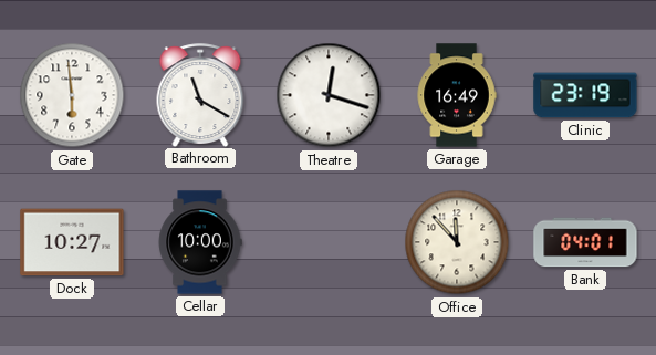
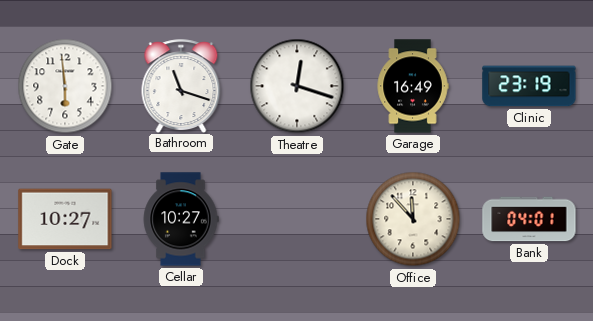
Bathroom: 11:20 -> 11:18
Cellar: 10:00 -> 10:27
